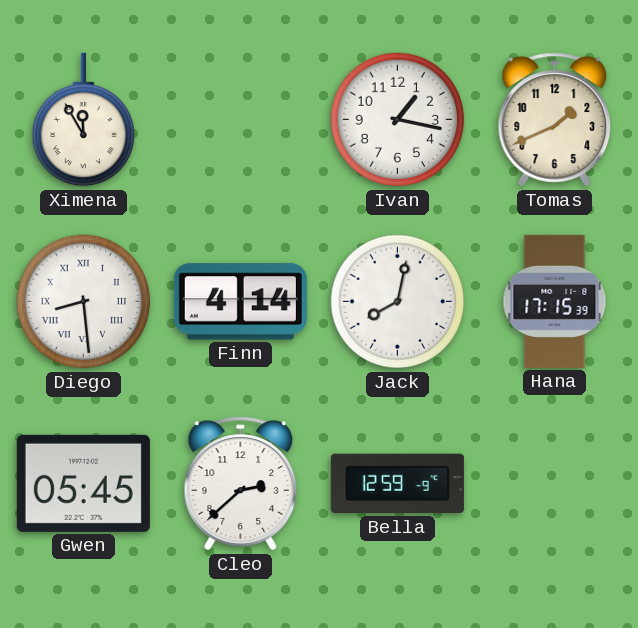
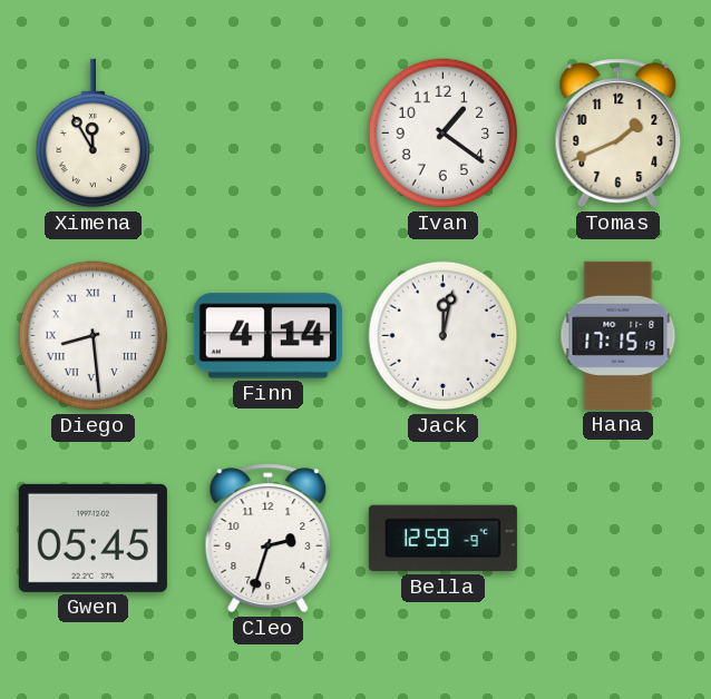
Ivan: 1:17 -> 1:21
Jack: 8:02 -> 12:02
Hana: 17:15:39 -> 17:15:19
Cleo: 2:38 -> 2:33
